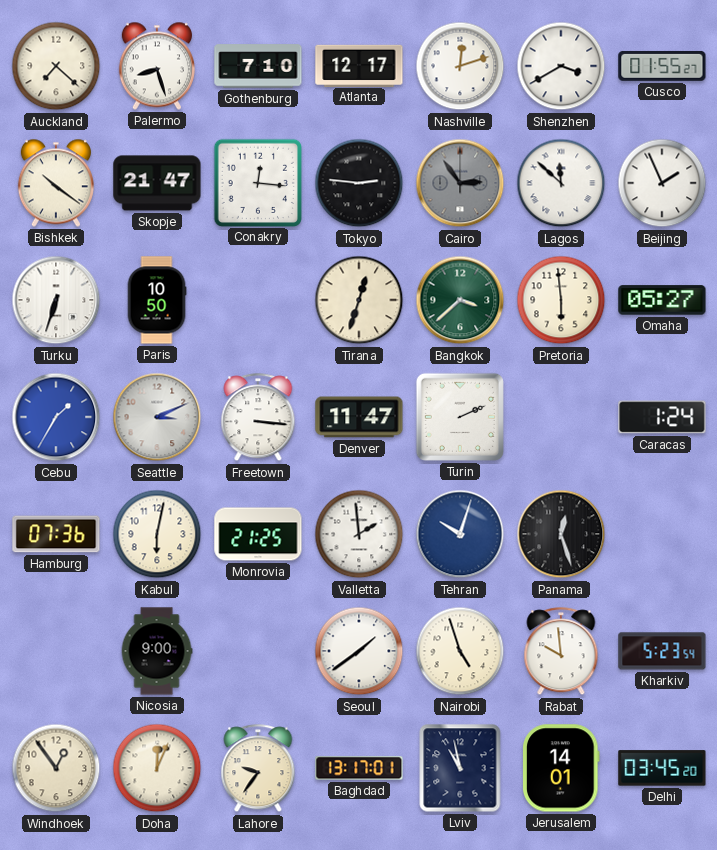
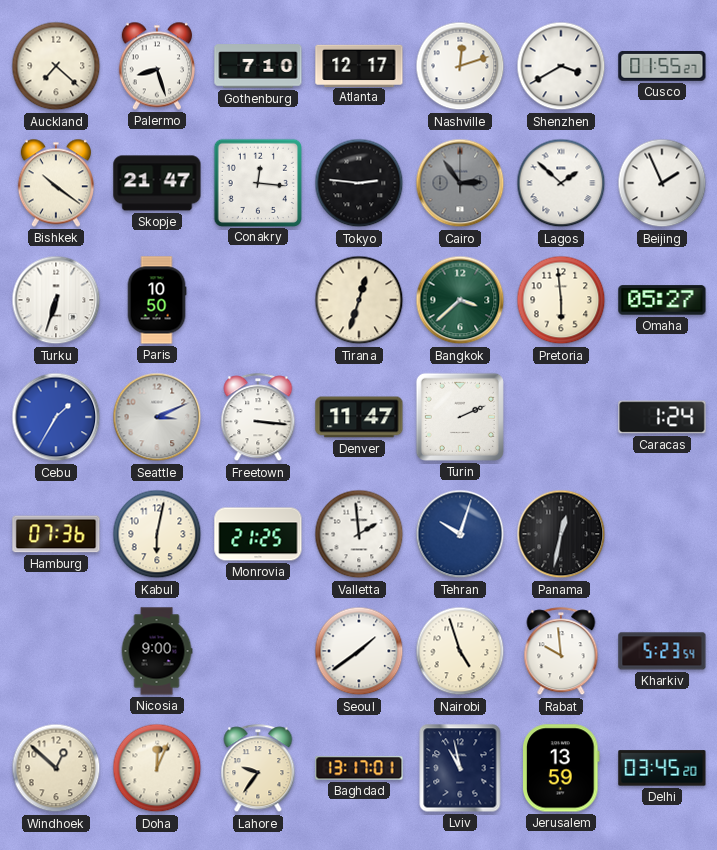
Lagos: 11:52 -> 1:52
Panama: 12:27 -> 12:32
Windhoek: 12:54 -> 12:52
Jerusalem: 14:01 -> 13:59
